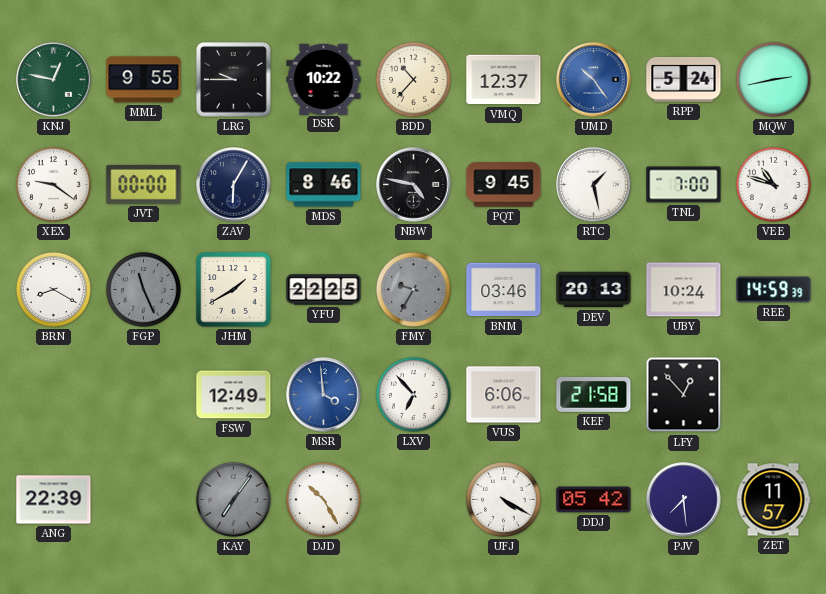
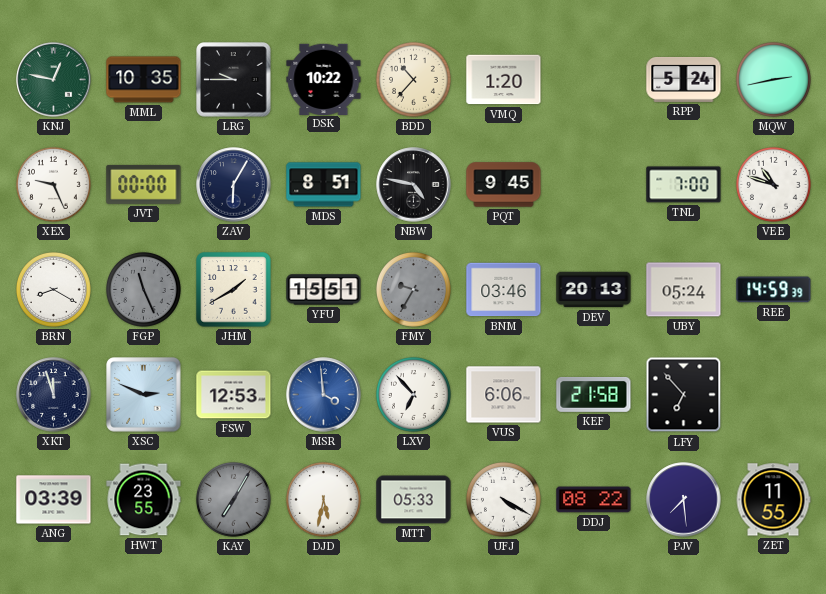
MML: 9:55 -> 10:35
VMQ: 12:37 -> 1:20
UMD: 10:24 -> none
XEX: 9:21 -> 9:26
MDS: 8:46 -> 8:51
RTC: 1:28 -> none
YFU: 22:25 -> 15:51
UBY: 10:24 -> 05:24
XKT: none -> 11:57
XSC: none -> 2:49
FSW: 12:49 -> 12:53
LFY: 12:53 -> 6:53
ANG: 22:39 -> 03:39
HWT: none -> 23:55
KAY: 7:06 -> 7:05
DJD: 10:25 -> 5:32
MTT: none -> 05:33
DDJ: 05:42 -> 08:22
ZET: 11:57 -> 11:55
